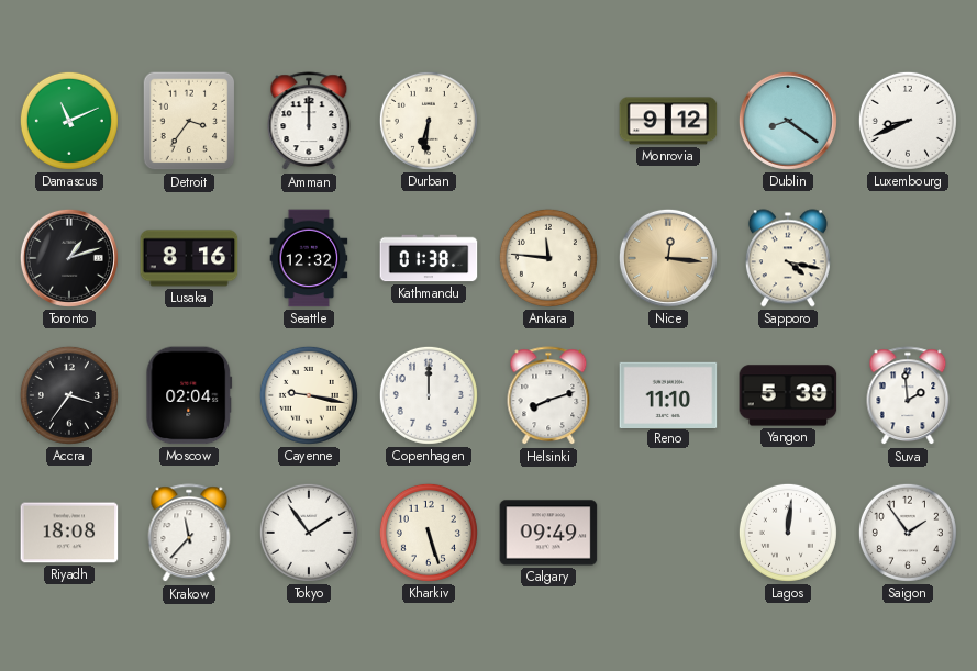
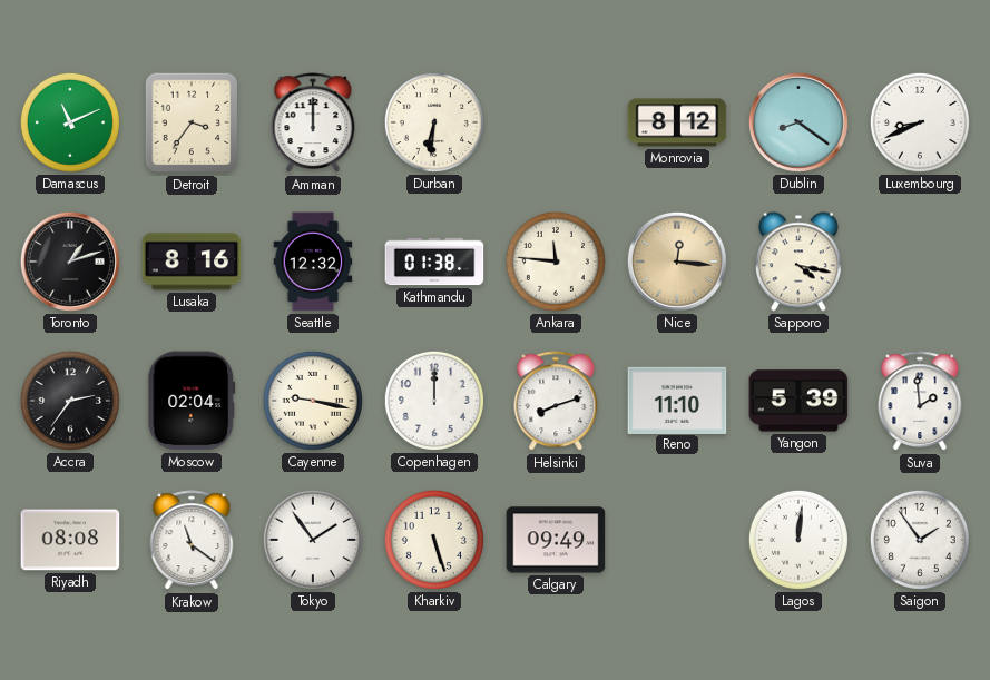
Monrovia: 9:12 -> 8:12
Accra: 3:36 -> 2:36
Riyadh: 18:08 -> 08:08
Krakow: 11:37 -> 11:21
